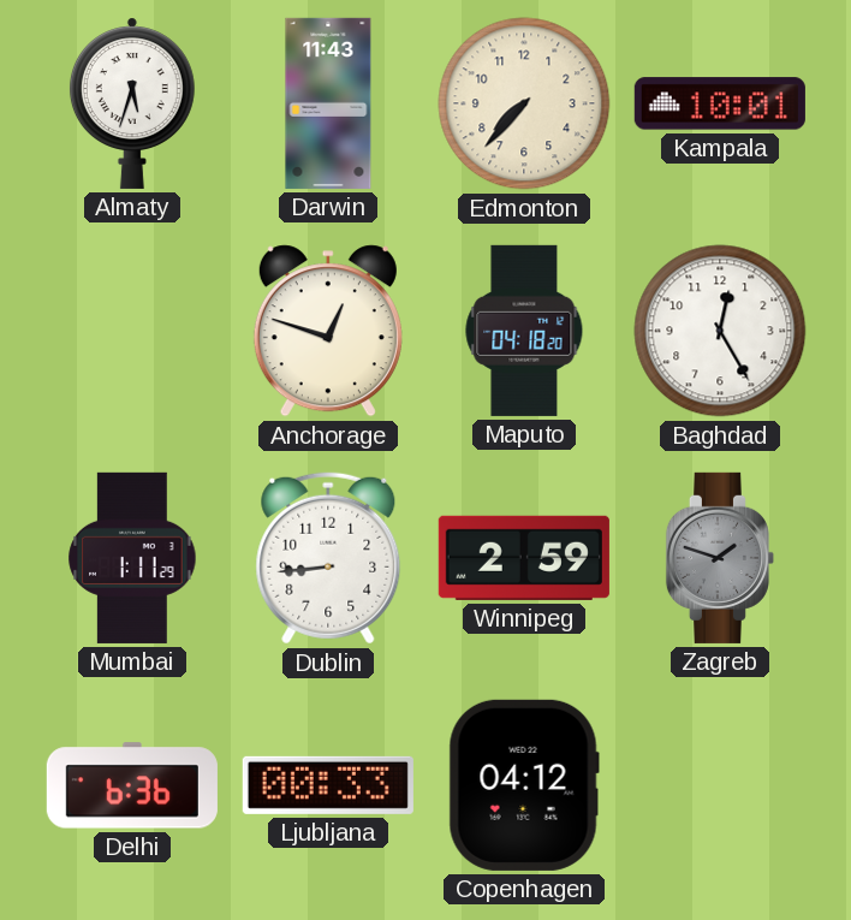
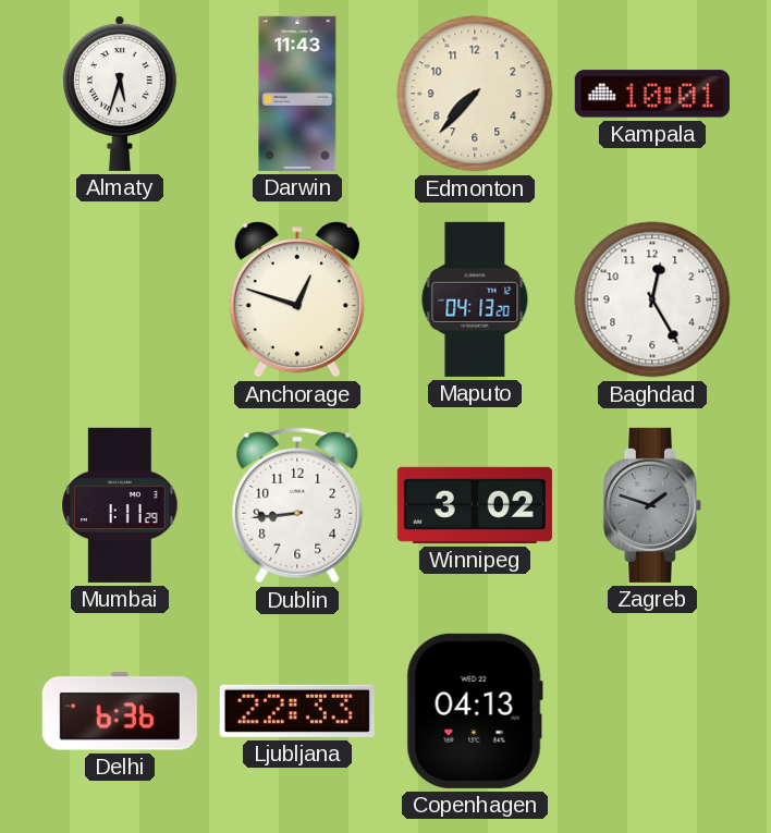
Maputo: 04:18 -> 04:13
Winnipeg: 2:59 -> 3:02
Ljubljana: 00:33 -> 22:33
Copenhagen: 04:12 -> 04:13
